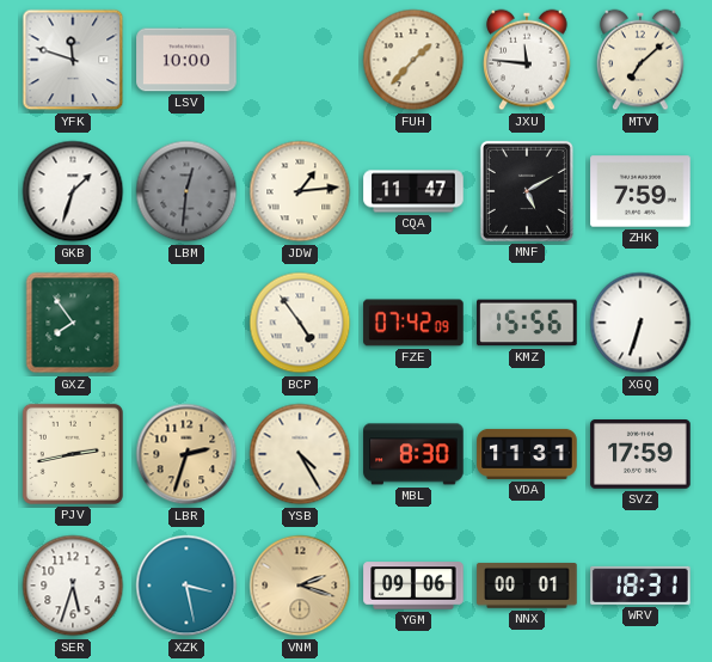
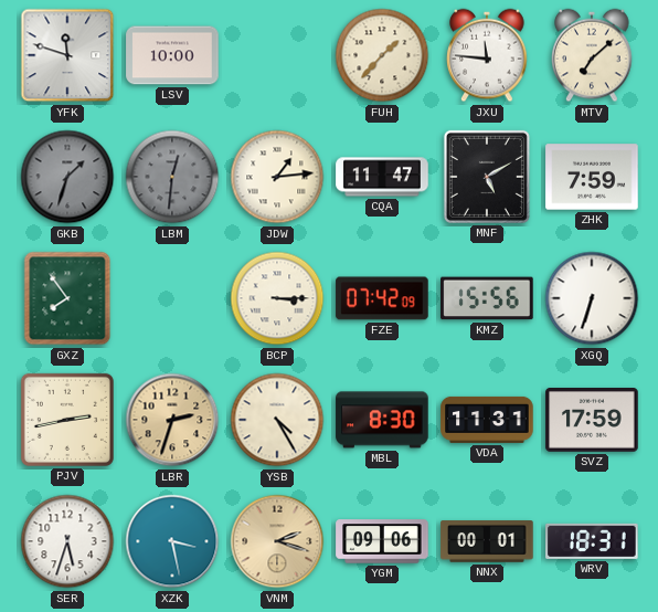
GKB dial: white -> grey
BCP: 4:54 -> 3:15
